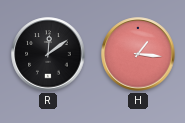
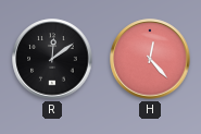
H: 1:16 -> 12:23
